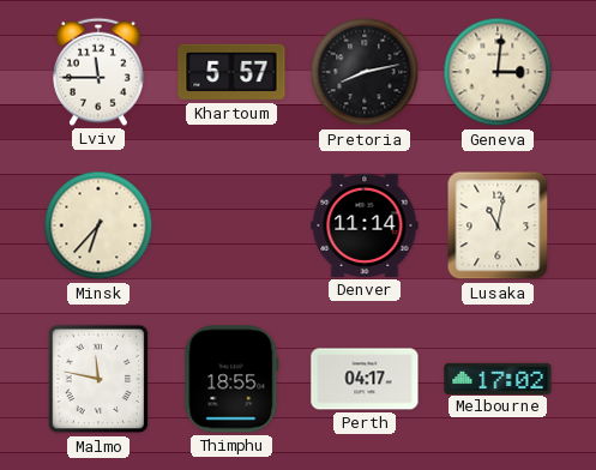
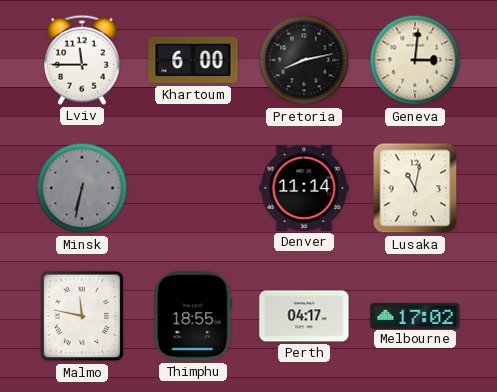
Khartoum: 5:57 -> 6:00
Minsk: 6:37 -> 6:32
Minsk dial: cream -> grey
